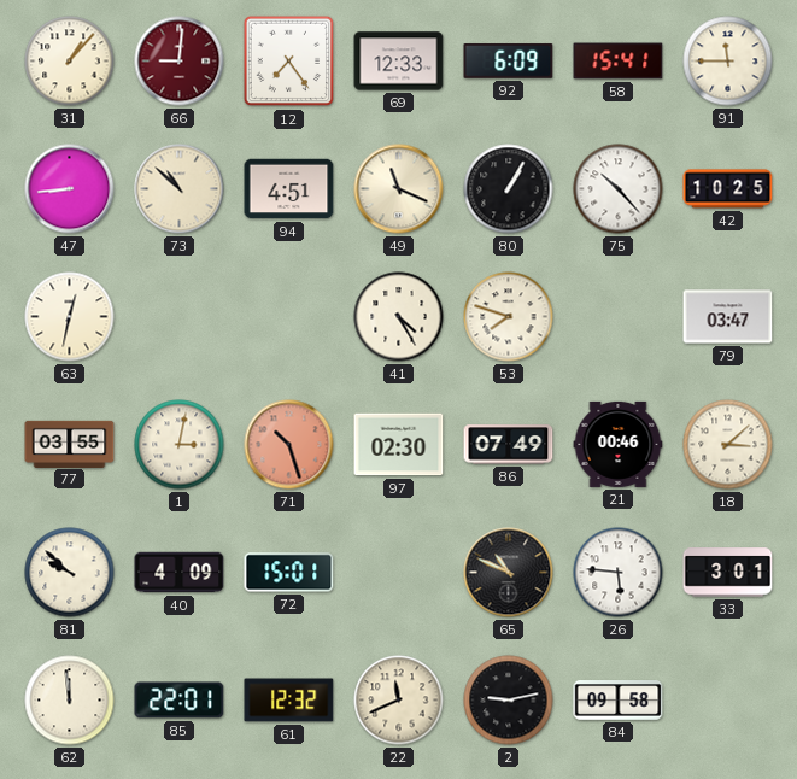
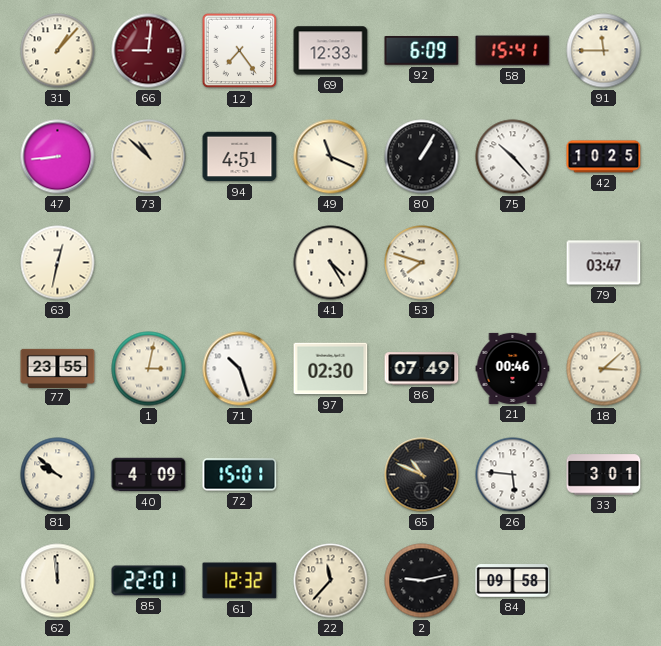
77: 03:55 -> 23:55
71 dial: salmon -> white
22: 11:41 -> 11:37
